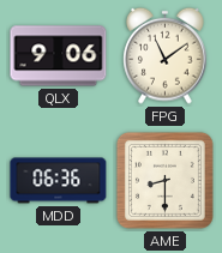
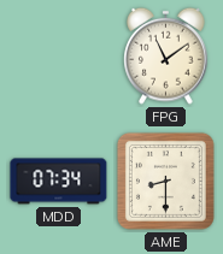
QLX: 9:06 -> none
MDD: 06:36 -> 07:34
